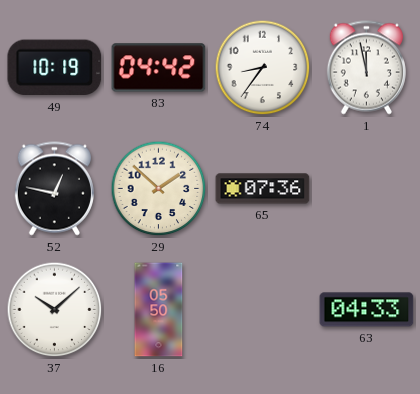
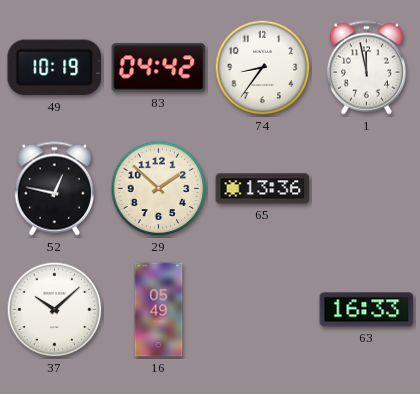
65: 07:36 -> 13:36
16: 05:50 -> 05:49
63: 04:33 -> 16:33
